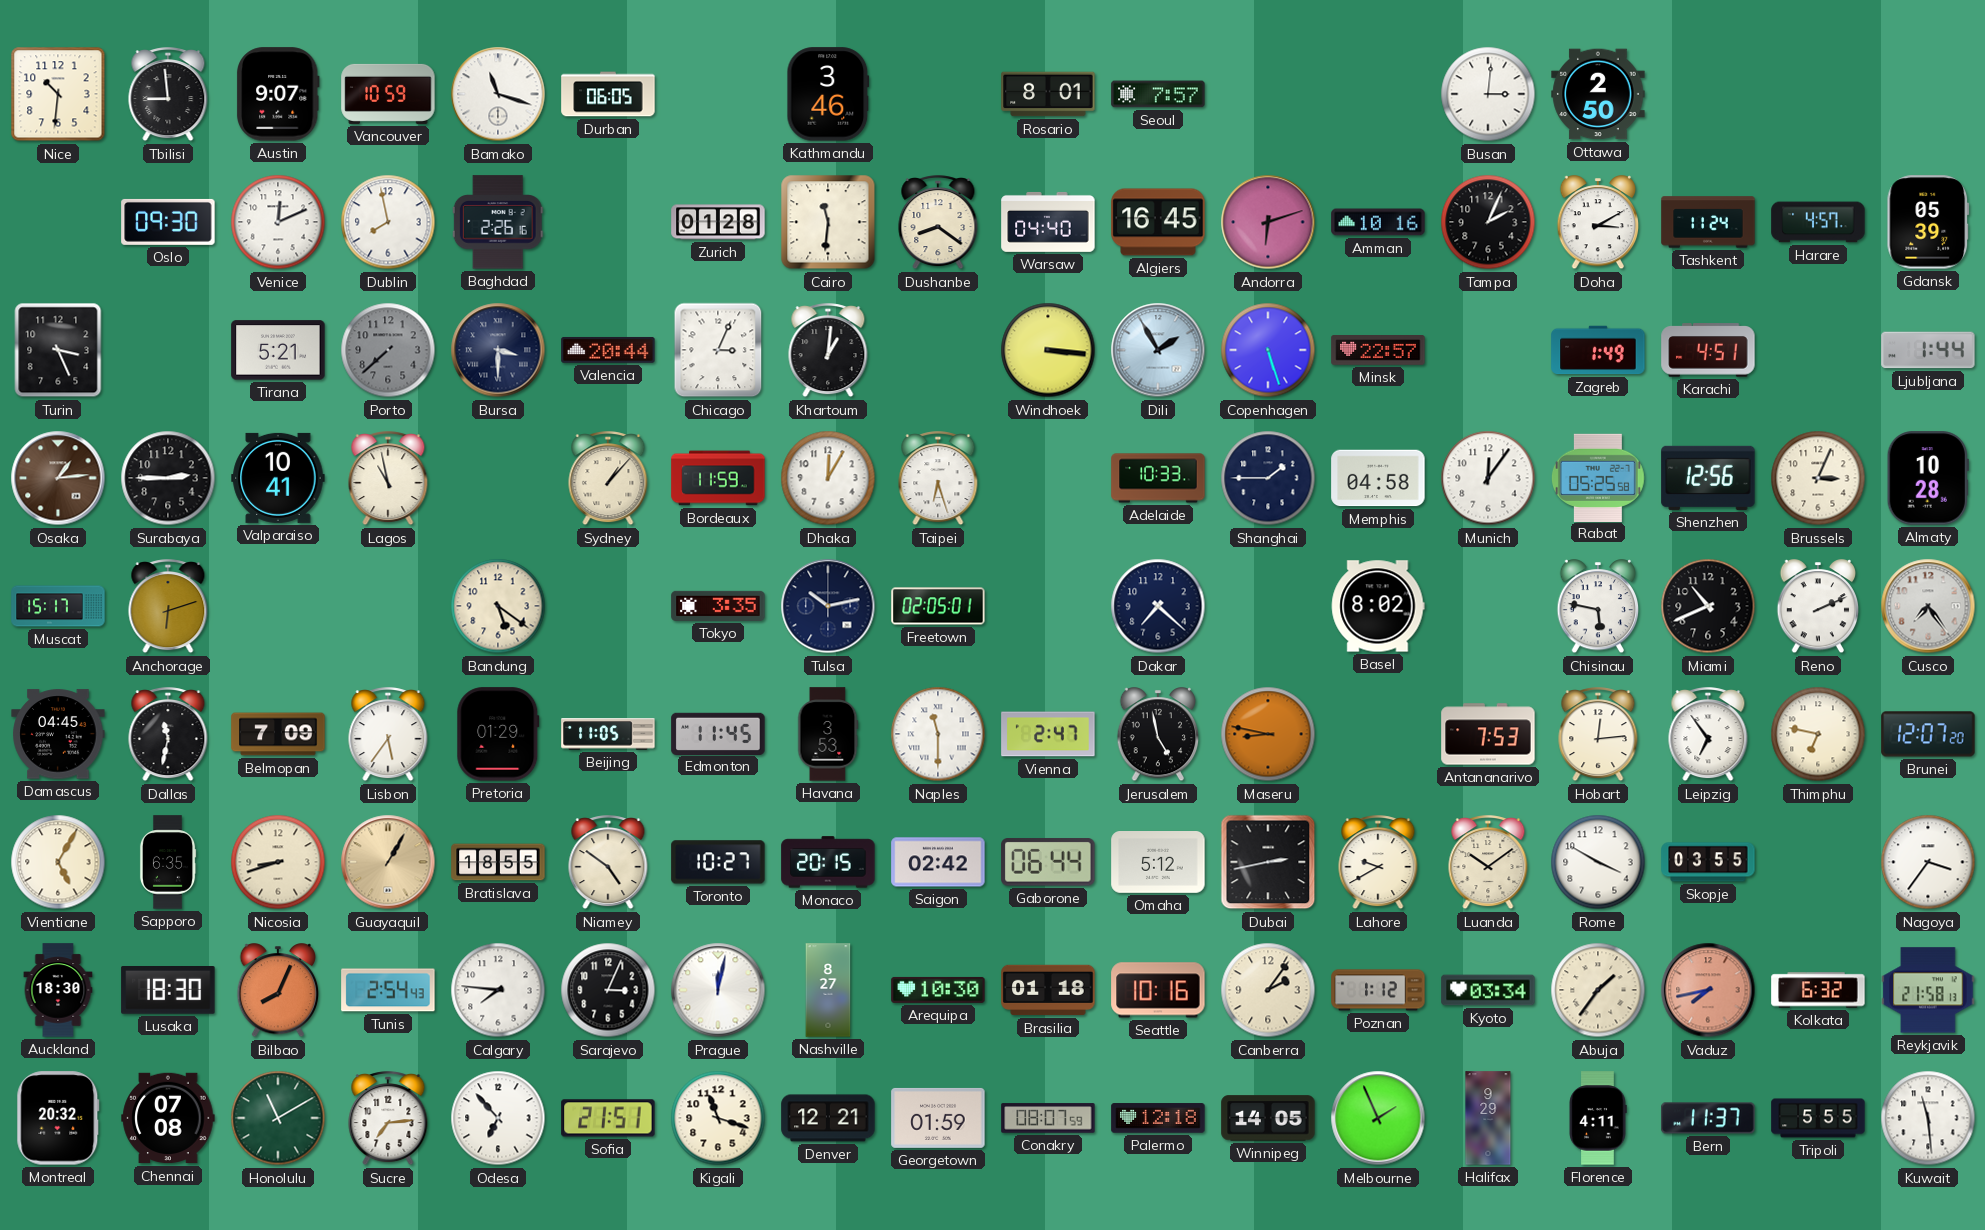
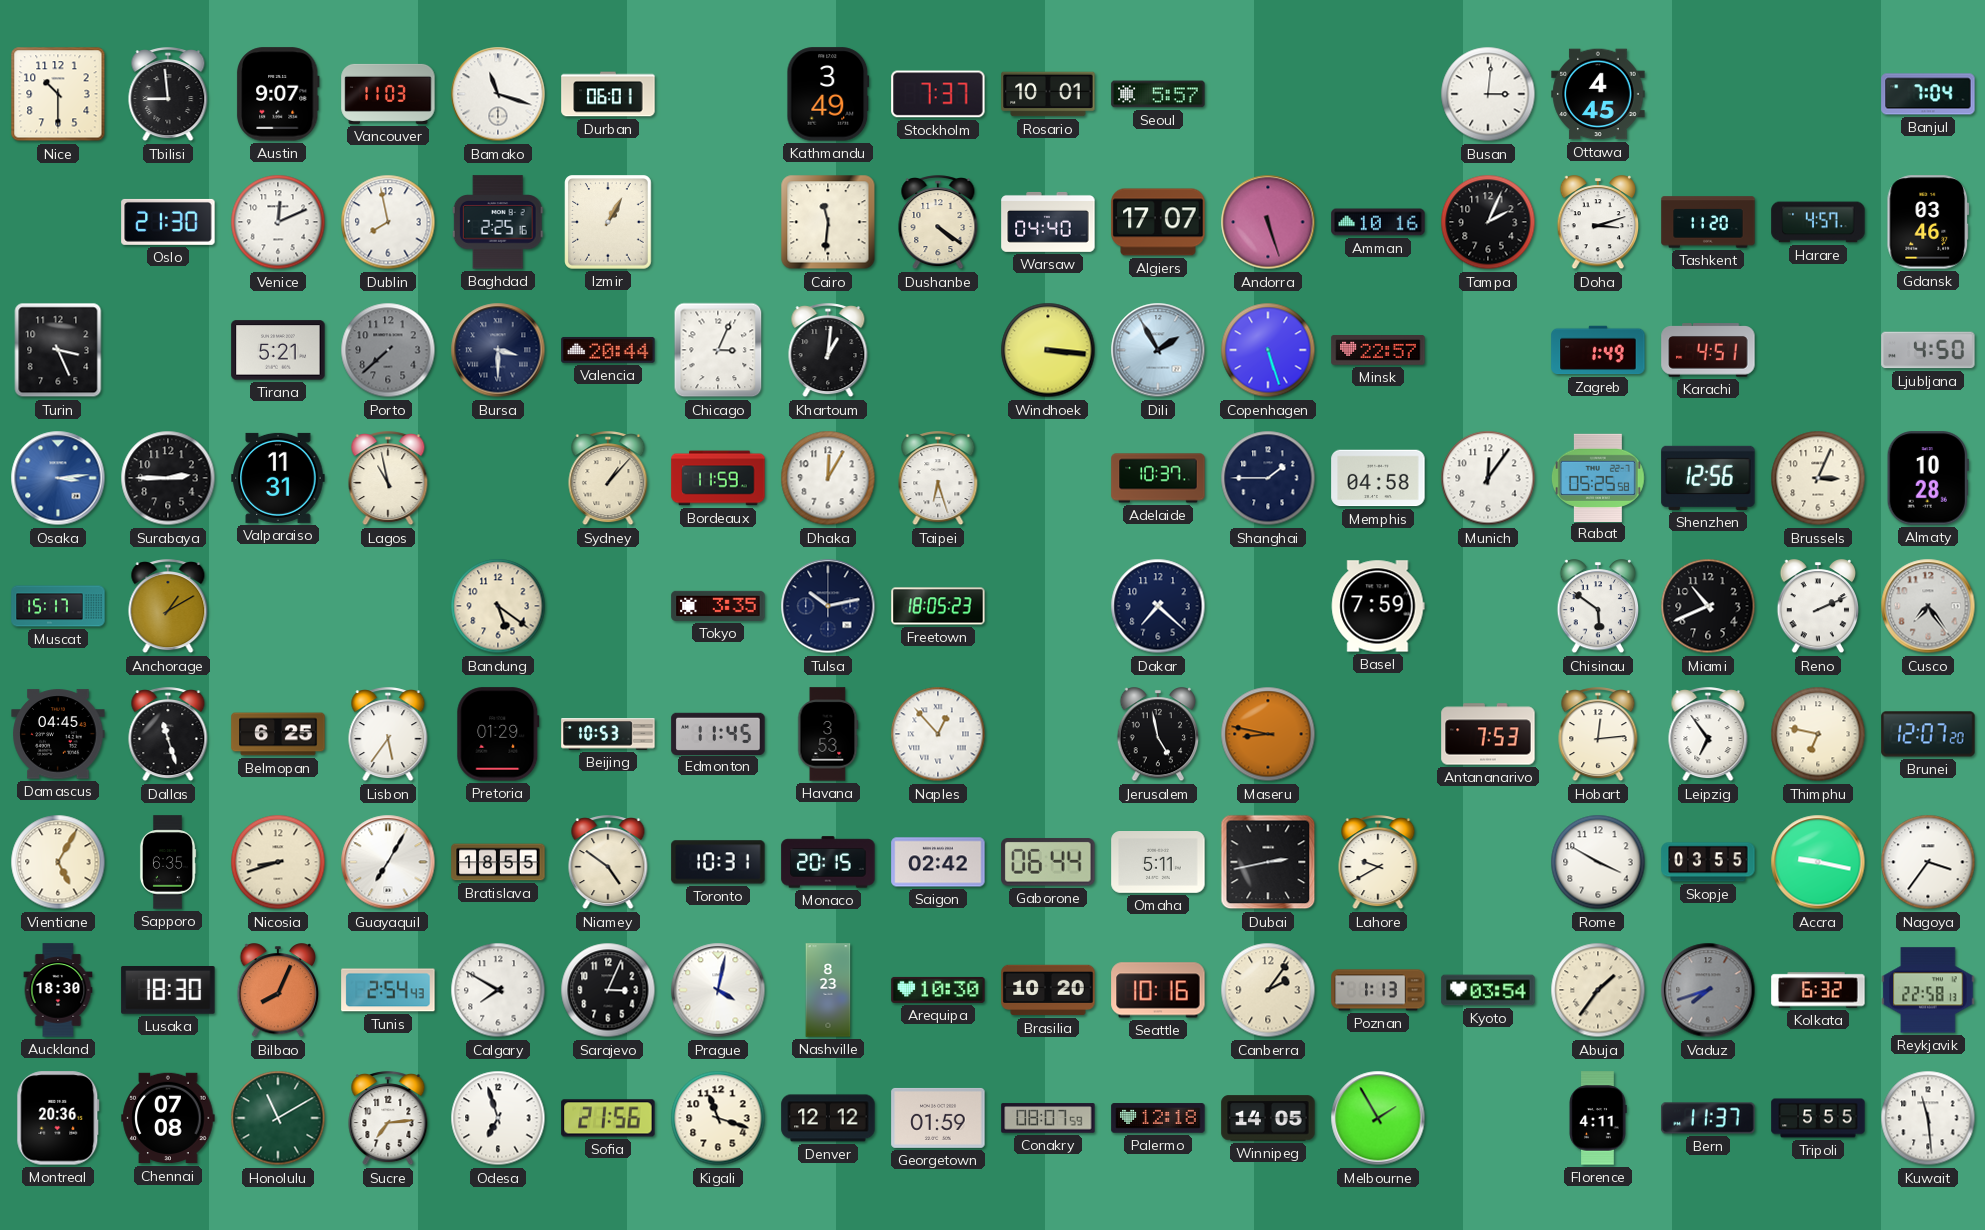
Nice: 10:31 -> 10:30
Vancouver: 10:59 -> 11:03
Durban: 06:05 -> 06:01
Kathmandu: 3:46 -> 3:49
Stockholm: none -> 7:37
Rosario: 8:01 -> 10:01
Seoul: 7:57 -> 5:57
Ottawa: 2:50 -> 4:45
Banjul: none -> 7:04
Oslo: 09:30 -> 21:30
Baghdad: 2:26 -> 2:25
Izmir: none -> 1:05
Zurich: 01:28 -> none
Dushanbe: 8:21 -> 4:21
Algiers: 16:45 -> 17:07
Andorra: 6:12 -> 5:27
Doha: 3:10 -> 3:12
Tashkent: 11:24 -> 11:20
Gdansk: 05:39 -> 03:46
Ljubljana: 1:44 -> 4:50
Osaka: 1:14 -> 3:14
Osaka dial: brown -> blue
Valparaiso: 10:41 -> 11:31
Adelaide: 10:33 -> 10:37
Anchorage: 6:12 -> 1:10
Freetown: 02:05 -> 18:05
Basel: 8:02 -> 7:59
Chisinau: 5:47 -> 5:51
Dallas: 11:32 -> 11:27
Belmopan: 7:09 -> 6:25
Beijing: 11:05 -> 10:53
Naples: 11:30 -> 12:53
Vienna: 2:47 -> none
Guayaquil: 1:05 -> 7:05
Guayaquil dial: champagne -> white
Toronto: 10:27 -> 10:31
Omaha: 5:12 -> 5:11
Luanda: 10:09 -> none
Accra: none -> 9:17
Calgary: 7:46 -> 7:50
Prague: 12:02 -> 4:02
Nashville: 8:27 -> 8:23
Brasilia: 01:18 -> 10:20
Poznan: 1:12 -> 1:13
Kyoto: 03:34 -> 03:54
Vaduz: 7:43 -> 7:42
Vaduz dial: salmon -> grey
Reykjavik: 21:58 -> 22:58
Montreal: 20:32 -> 20:36
Odesa: 6:53 -> 6:57
Sofia: 21:51 -> 21:56
Denver: 12:21 -> 12:12
Melbourne: 1:56 -> 1:55
Halifax: 9:29 -> none
